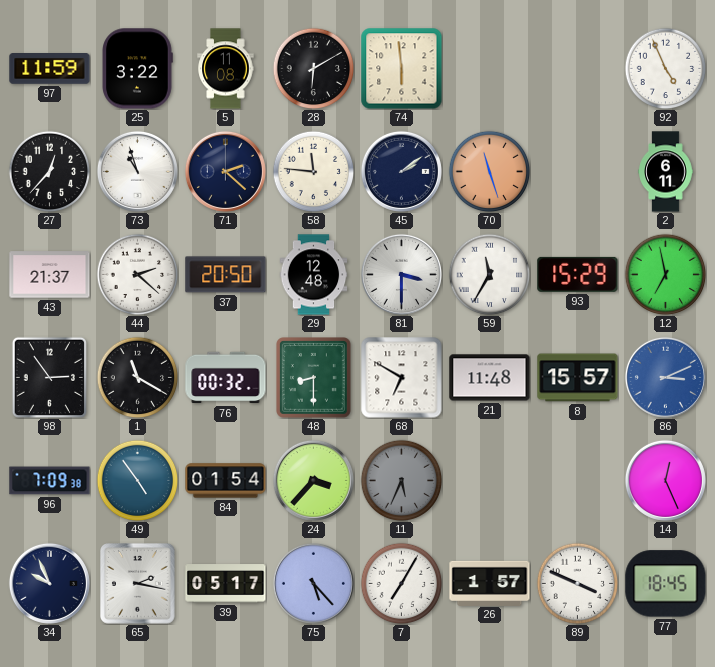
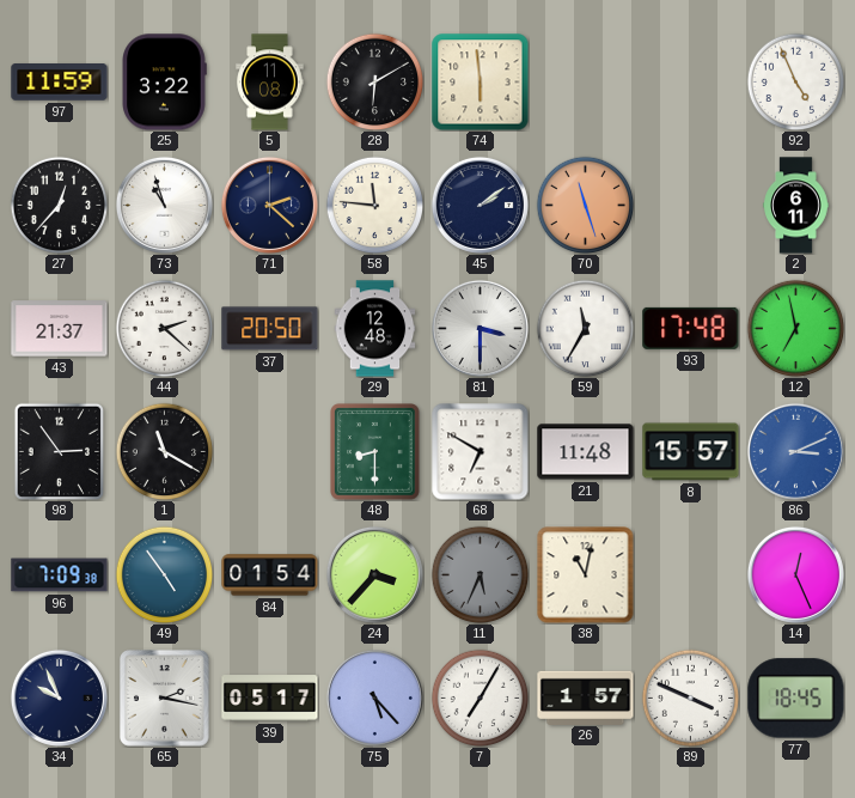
93: 15:29 -> 17:48
76: 00:32 -> none
38: none -> 11:02
